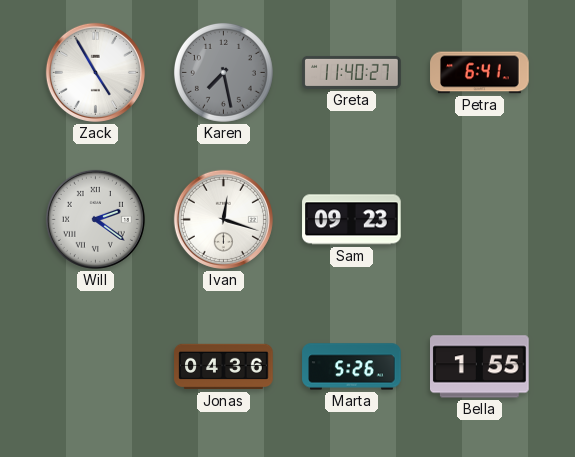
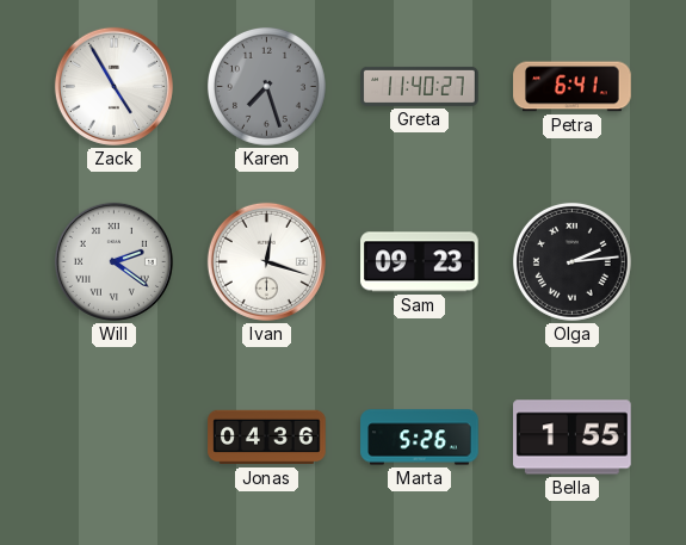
Karen: 7:28 -> 7:27
Olga: none -> 2:14
